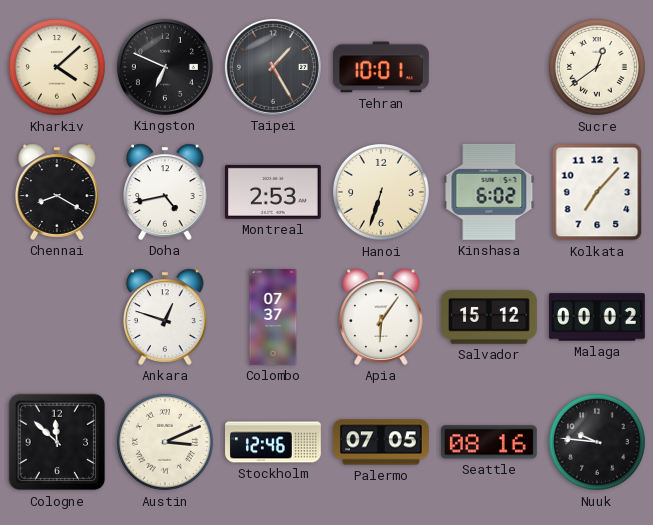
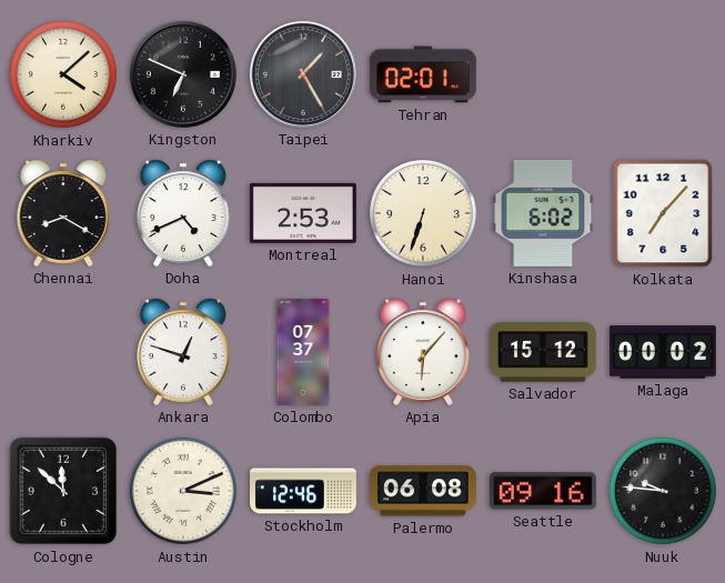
Tehran: 10:01 -> 02:01
Sucre: 12:39 -> none
Doha: 4:43 -> 4:41
Apia: 6:06 -> 6:07
Palermo: 07:05 -> 06:08
Seattle: 08:16 -> 09:16
